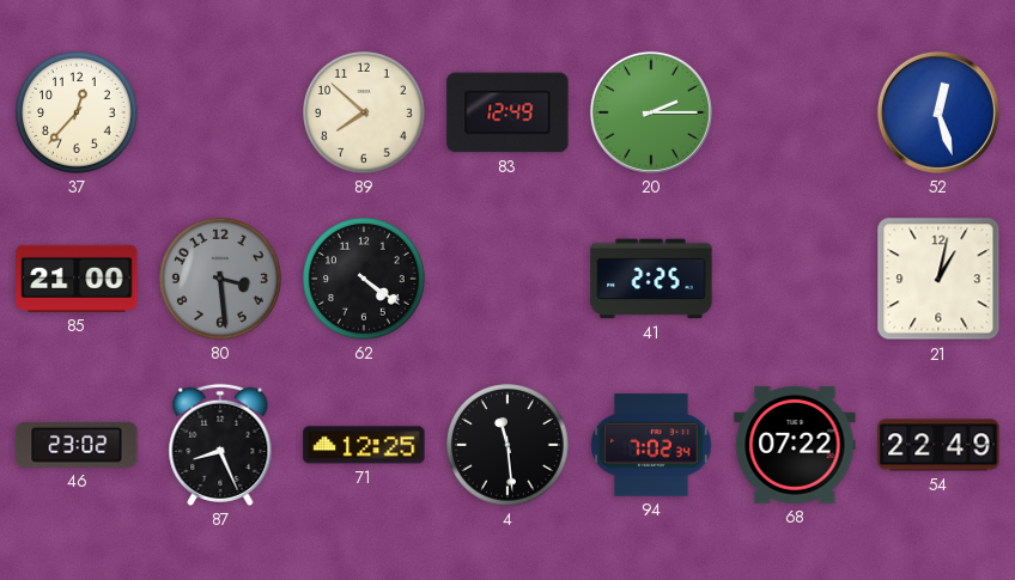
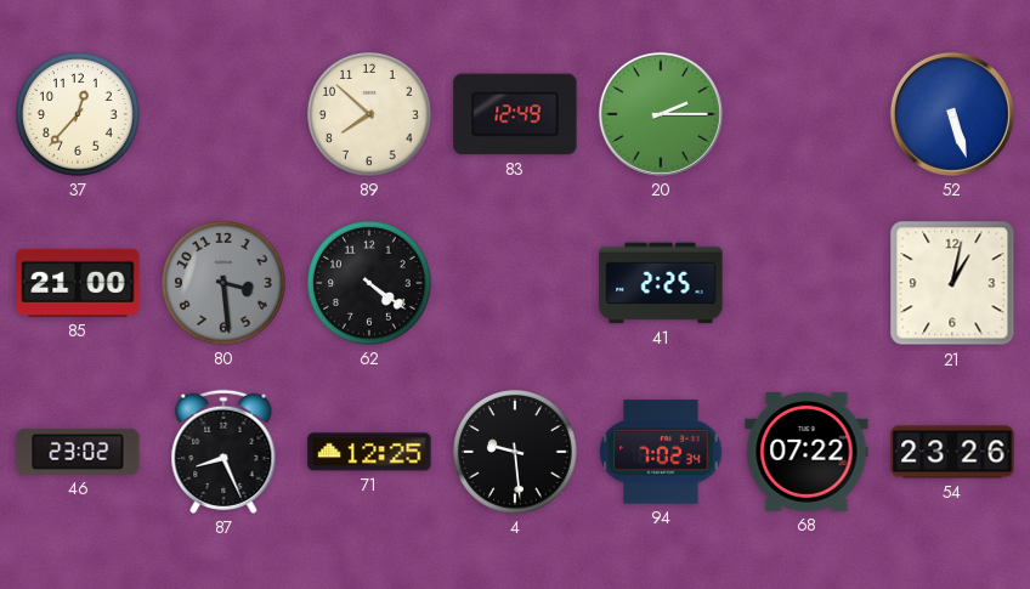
52: 12:27 -> 5:27
4: 11:29 -> 9:29
54: 22:49 -> 23:26
